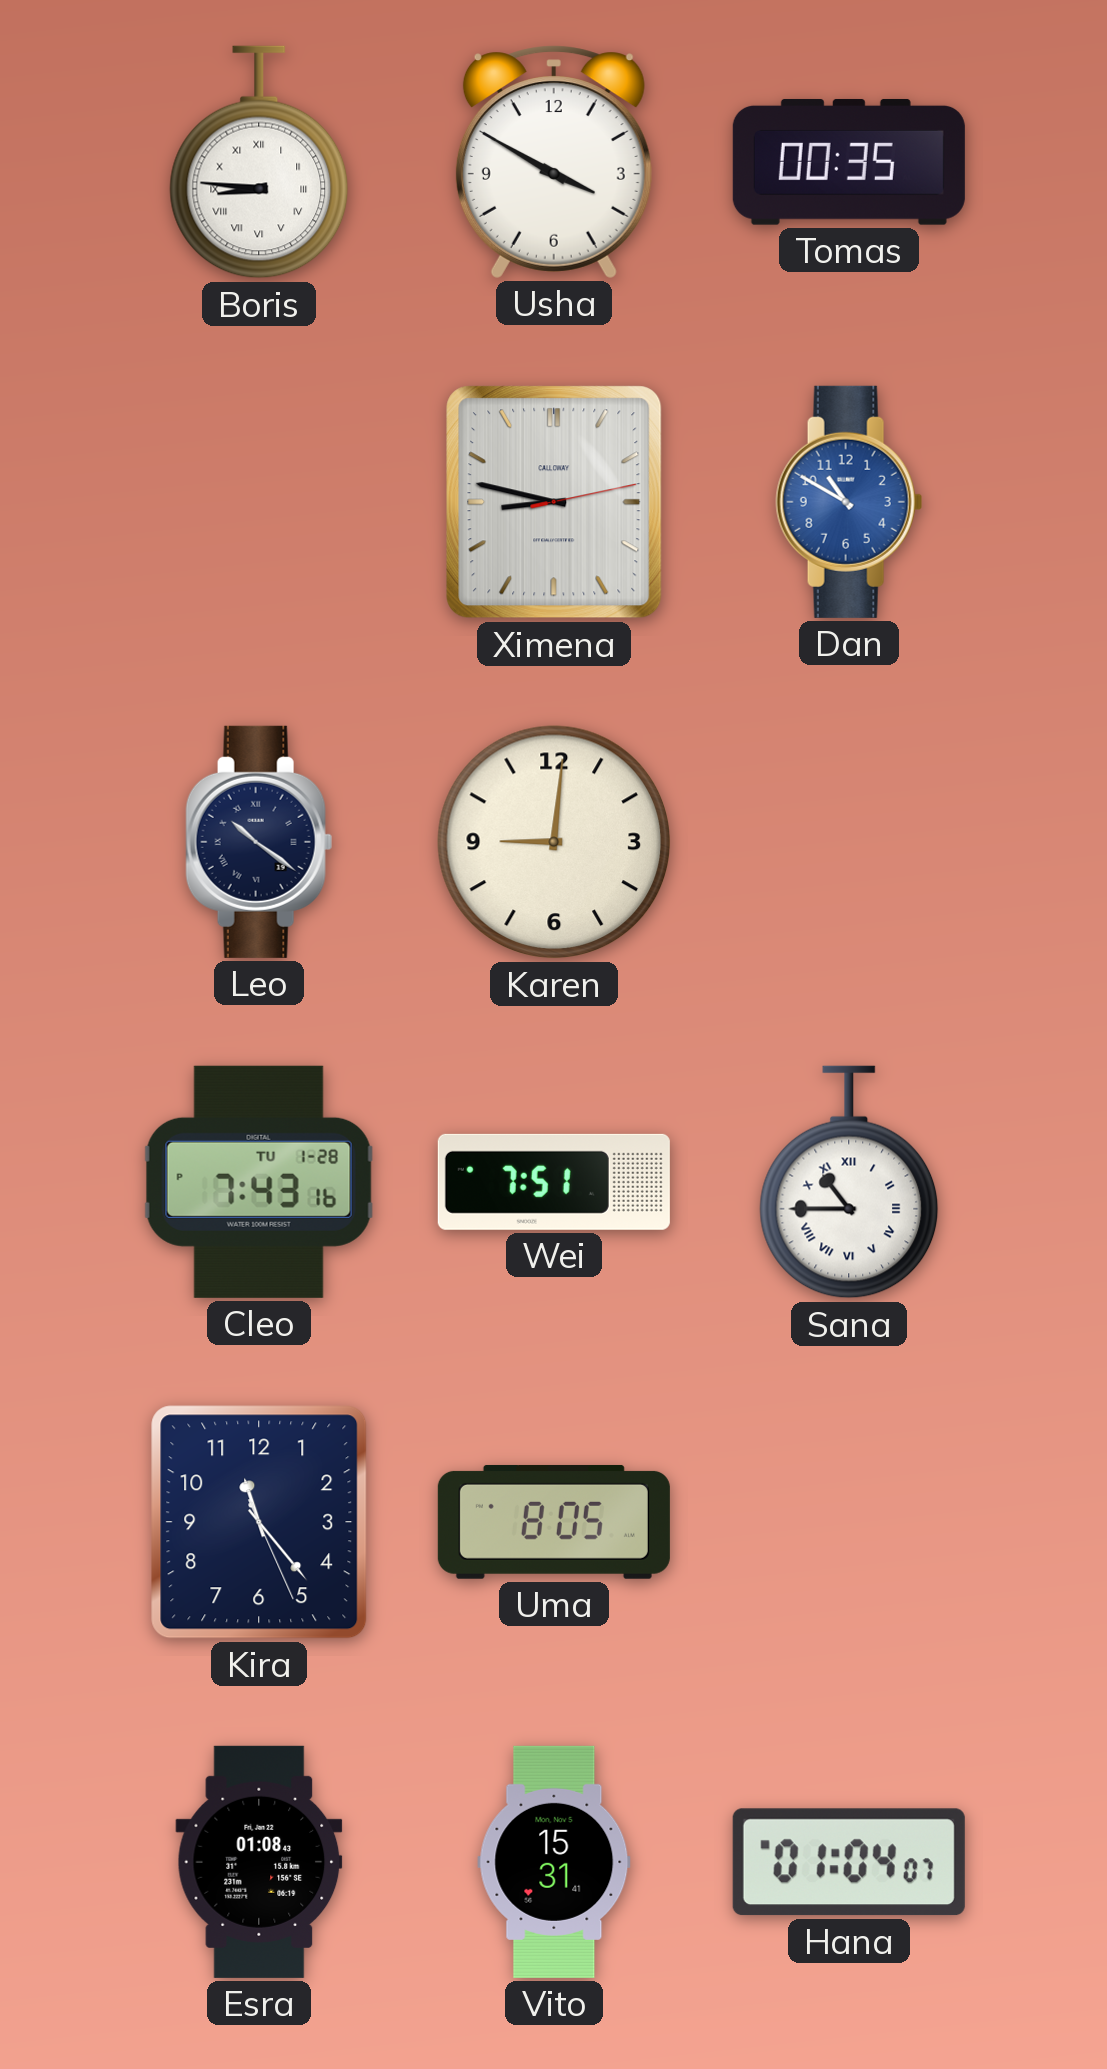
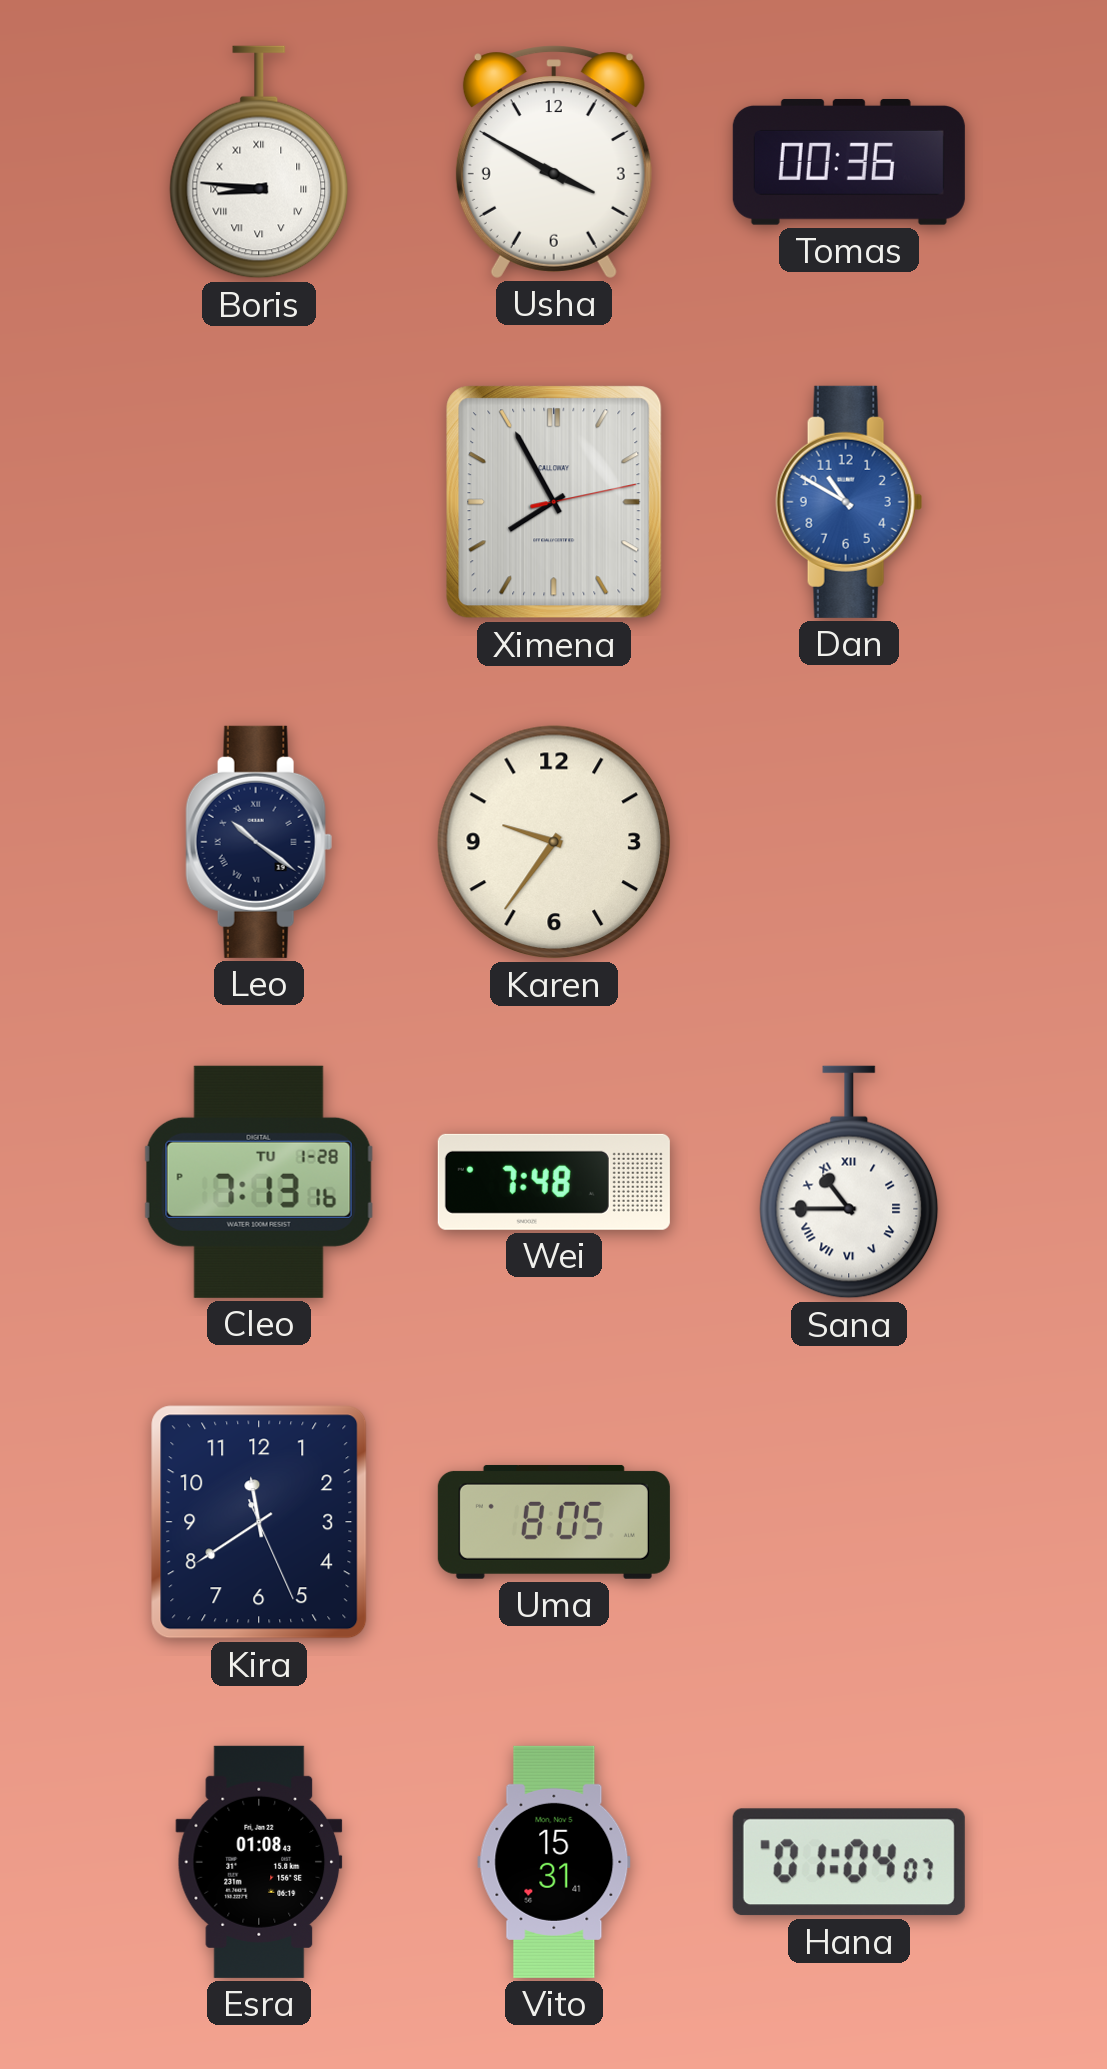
Tomas: 00:35 -> 00:36
Ximena: 8:47 -> 7:55
Karen: 9:01 -> 9:36
Cleo: 7:43 -> 7:13
Wei: 7:51 -> 7:48
Kira: 11:23 -> 11:39
